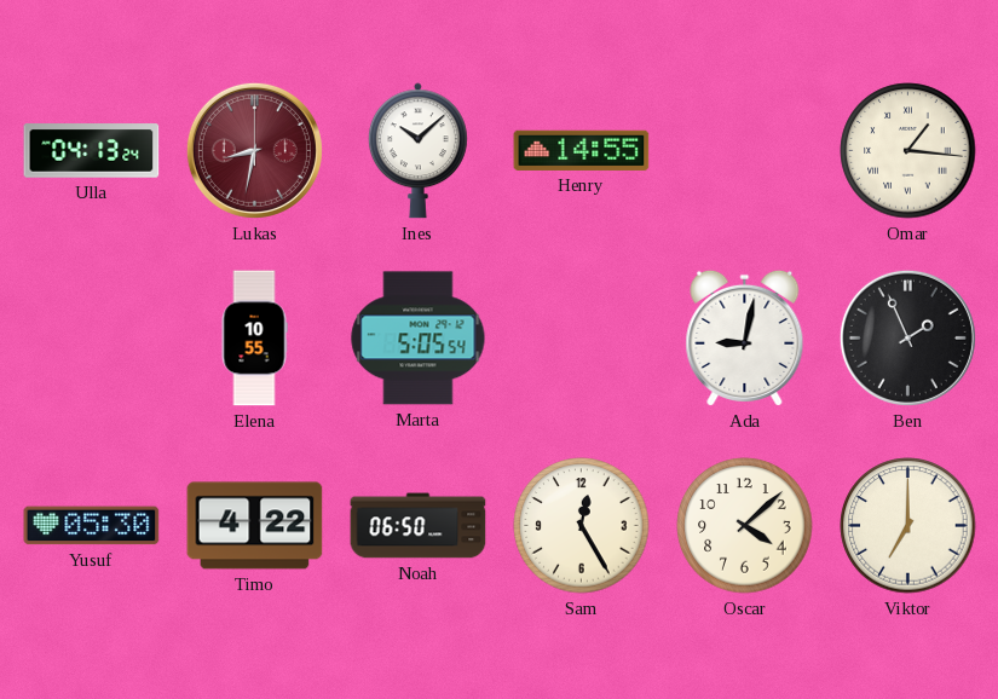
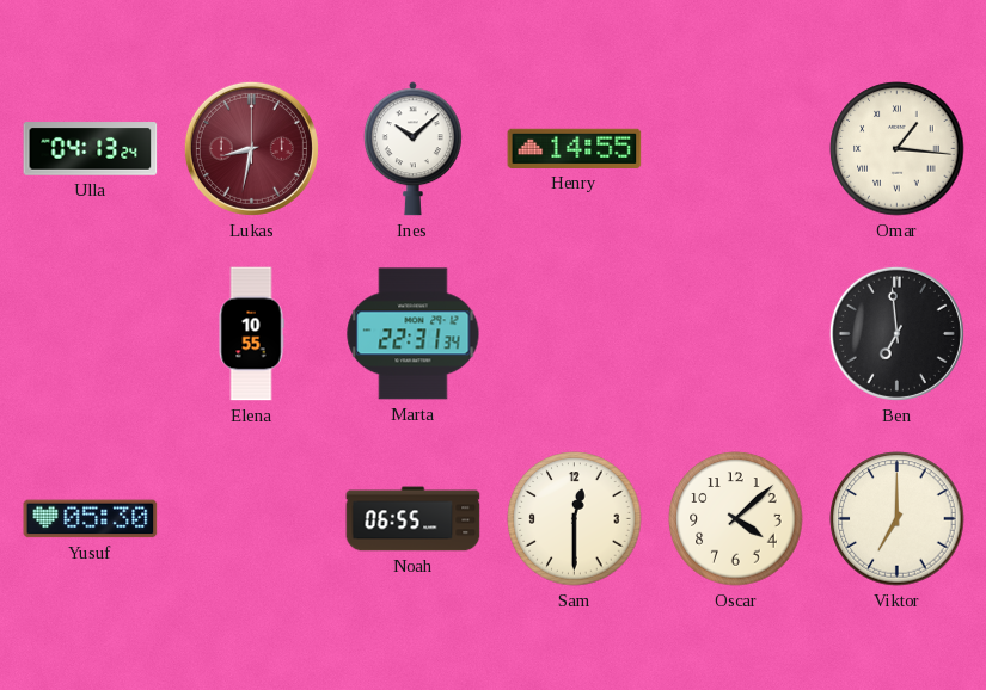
Marta: 5:05 -> 22:31
Ada: 9:02 -> none
Ben: 1:56 -> 6:59
Timo: 4:22 -> none
Noah: 06:50 -> 06:55
Sam: 12:25 -> 12:30
